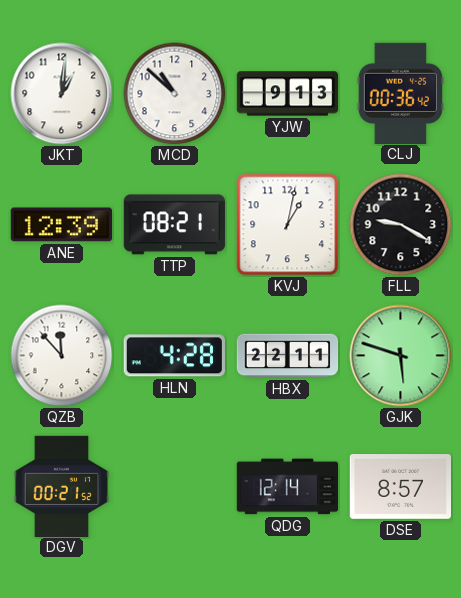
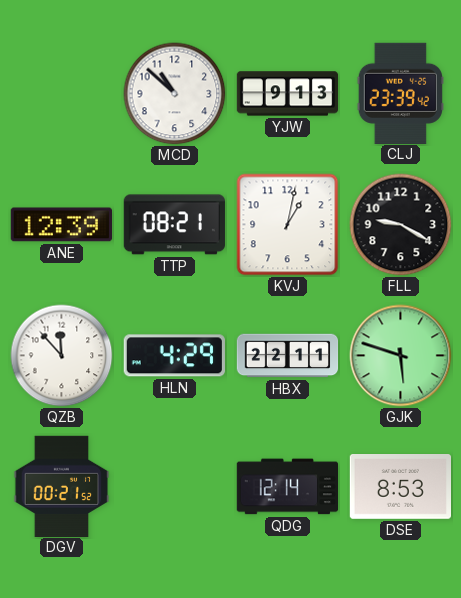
JKT: 1:01 -> none
CLJ: 00:36 -> 23:39
HLN: 4:28 -> 4:29
DSE: 8:57 -> 8:53
